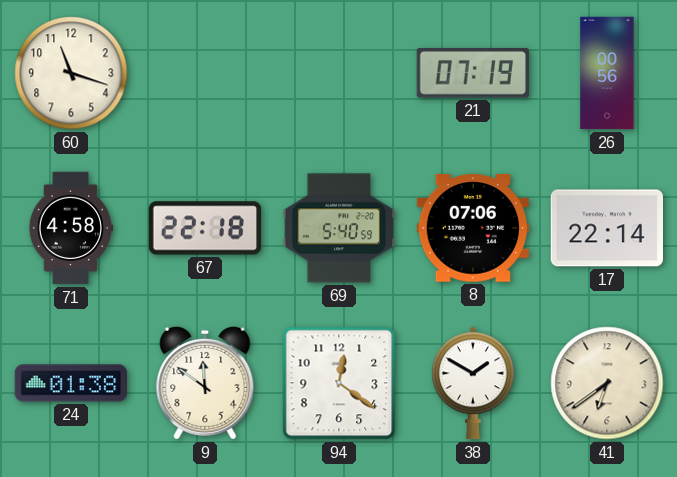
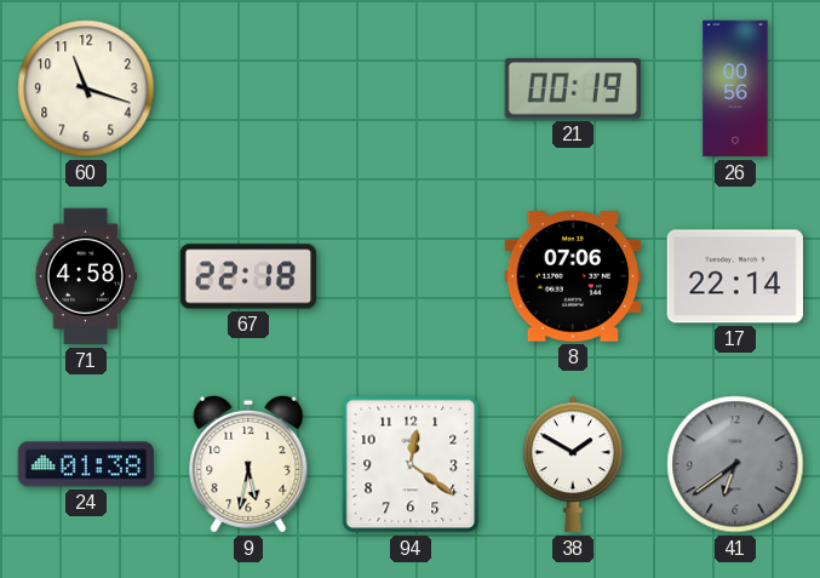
21: 07:19 -> 00:19
69: 5:40 -> none
9: 11:51 -> 5:32
41 dial: cream -> grey
